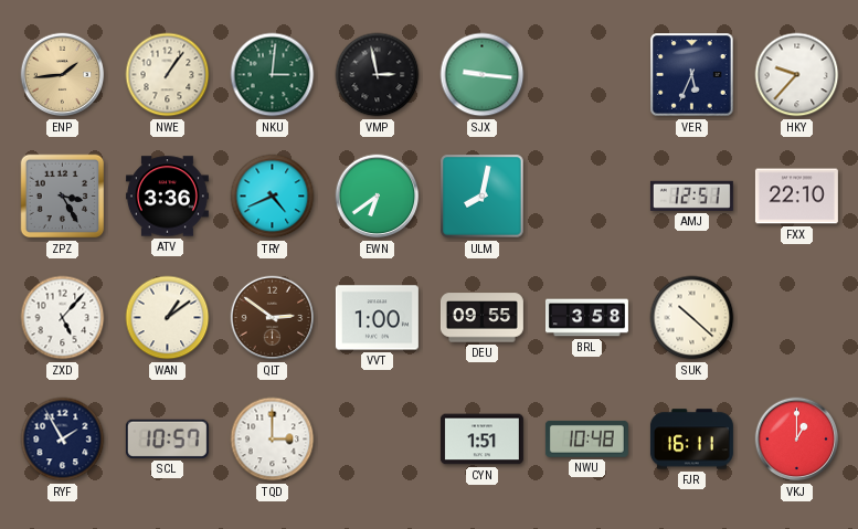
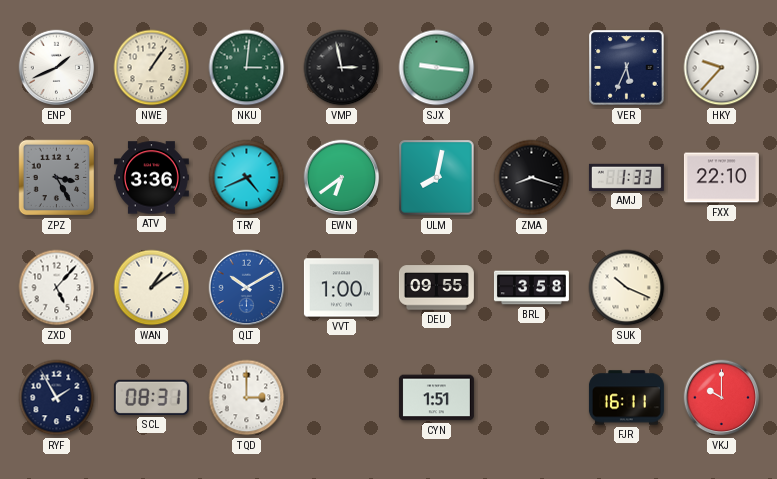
ENP: 1:44 -> 1:41
ENP dial: champagne -> white
ZMA: none -> 8:18
AMJ: 12:51 -> 1:33
QLT: 2:51 -> 10:10
QLT dial: brown -> blue
SUK: 10:22 -> 10:19
SCL: 10:57 -> 08:31
NWU: 10:48 -> none
VKJ: 1:00 -> 10:00
